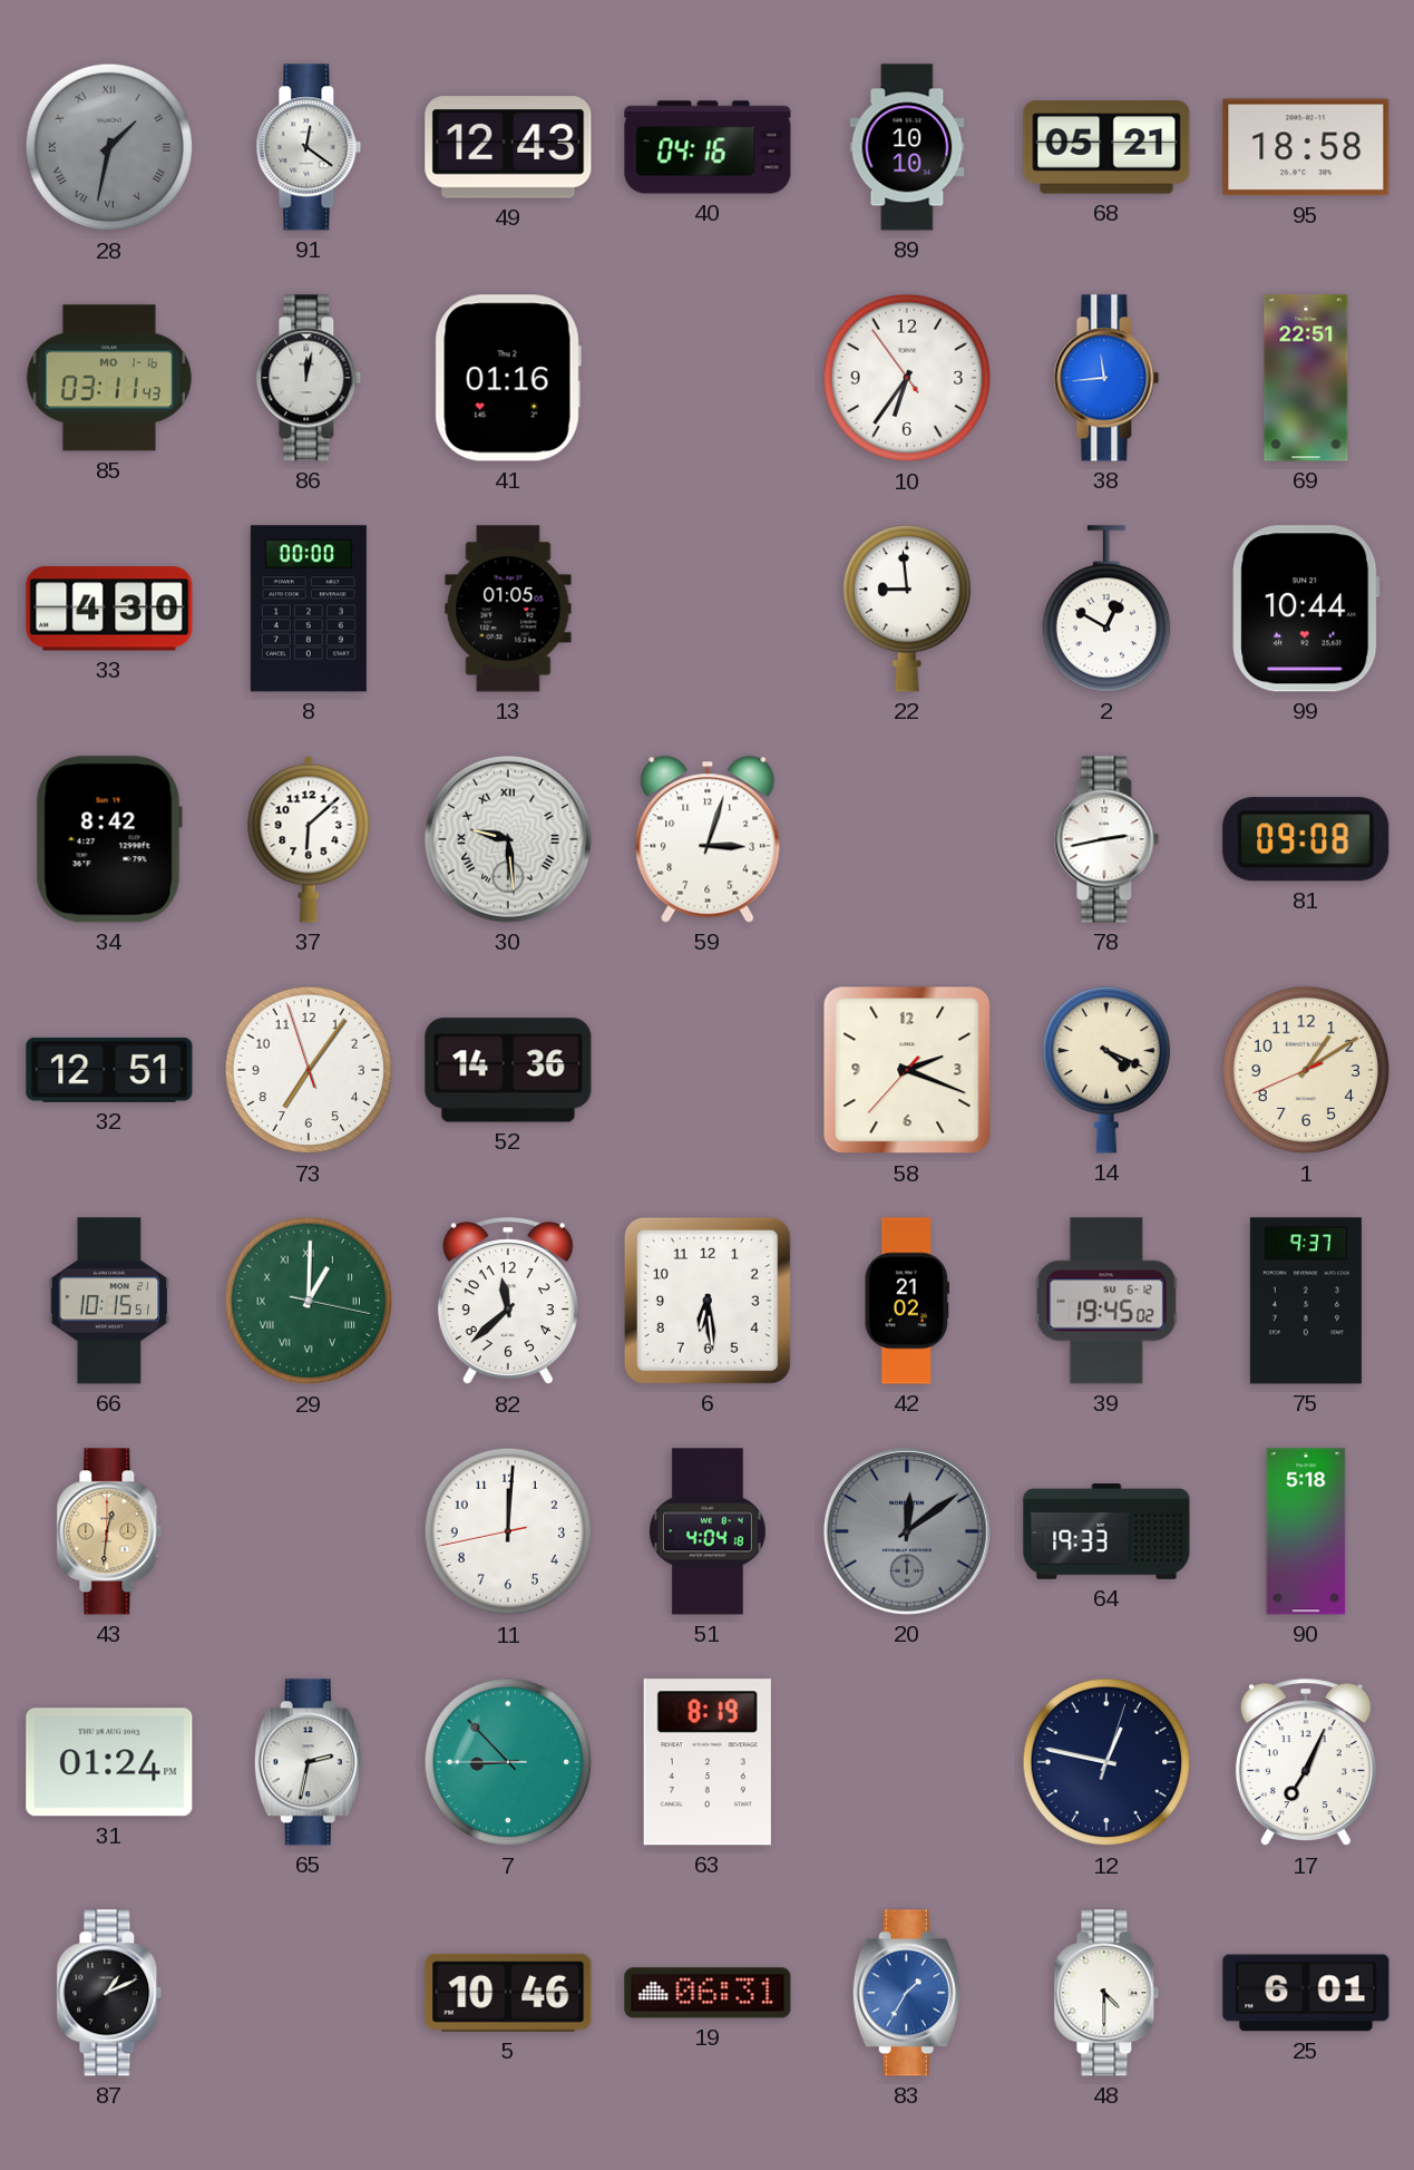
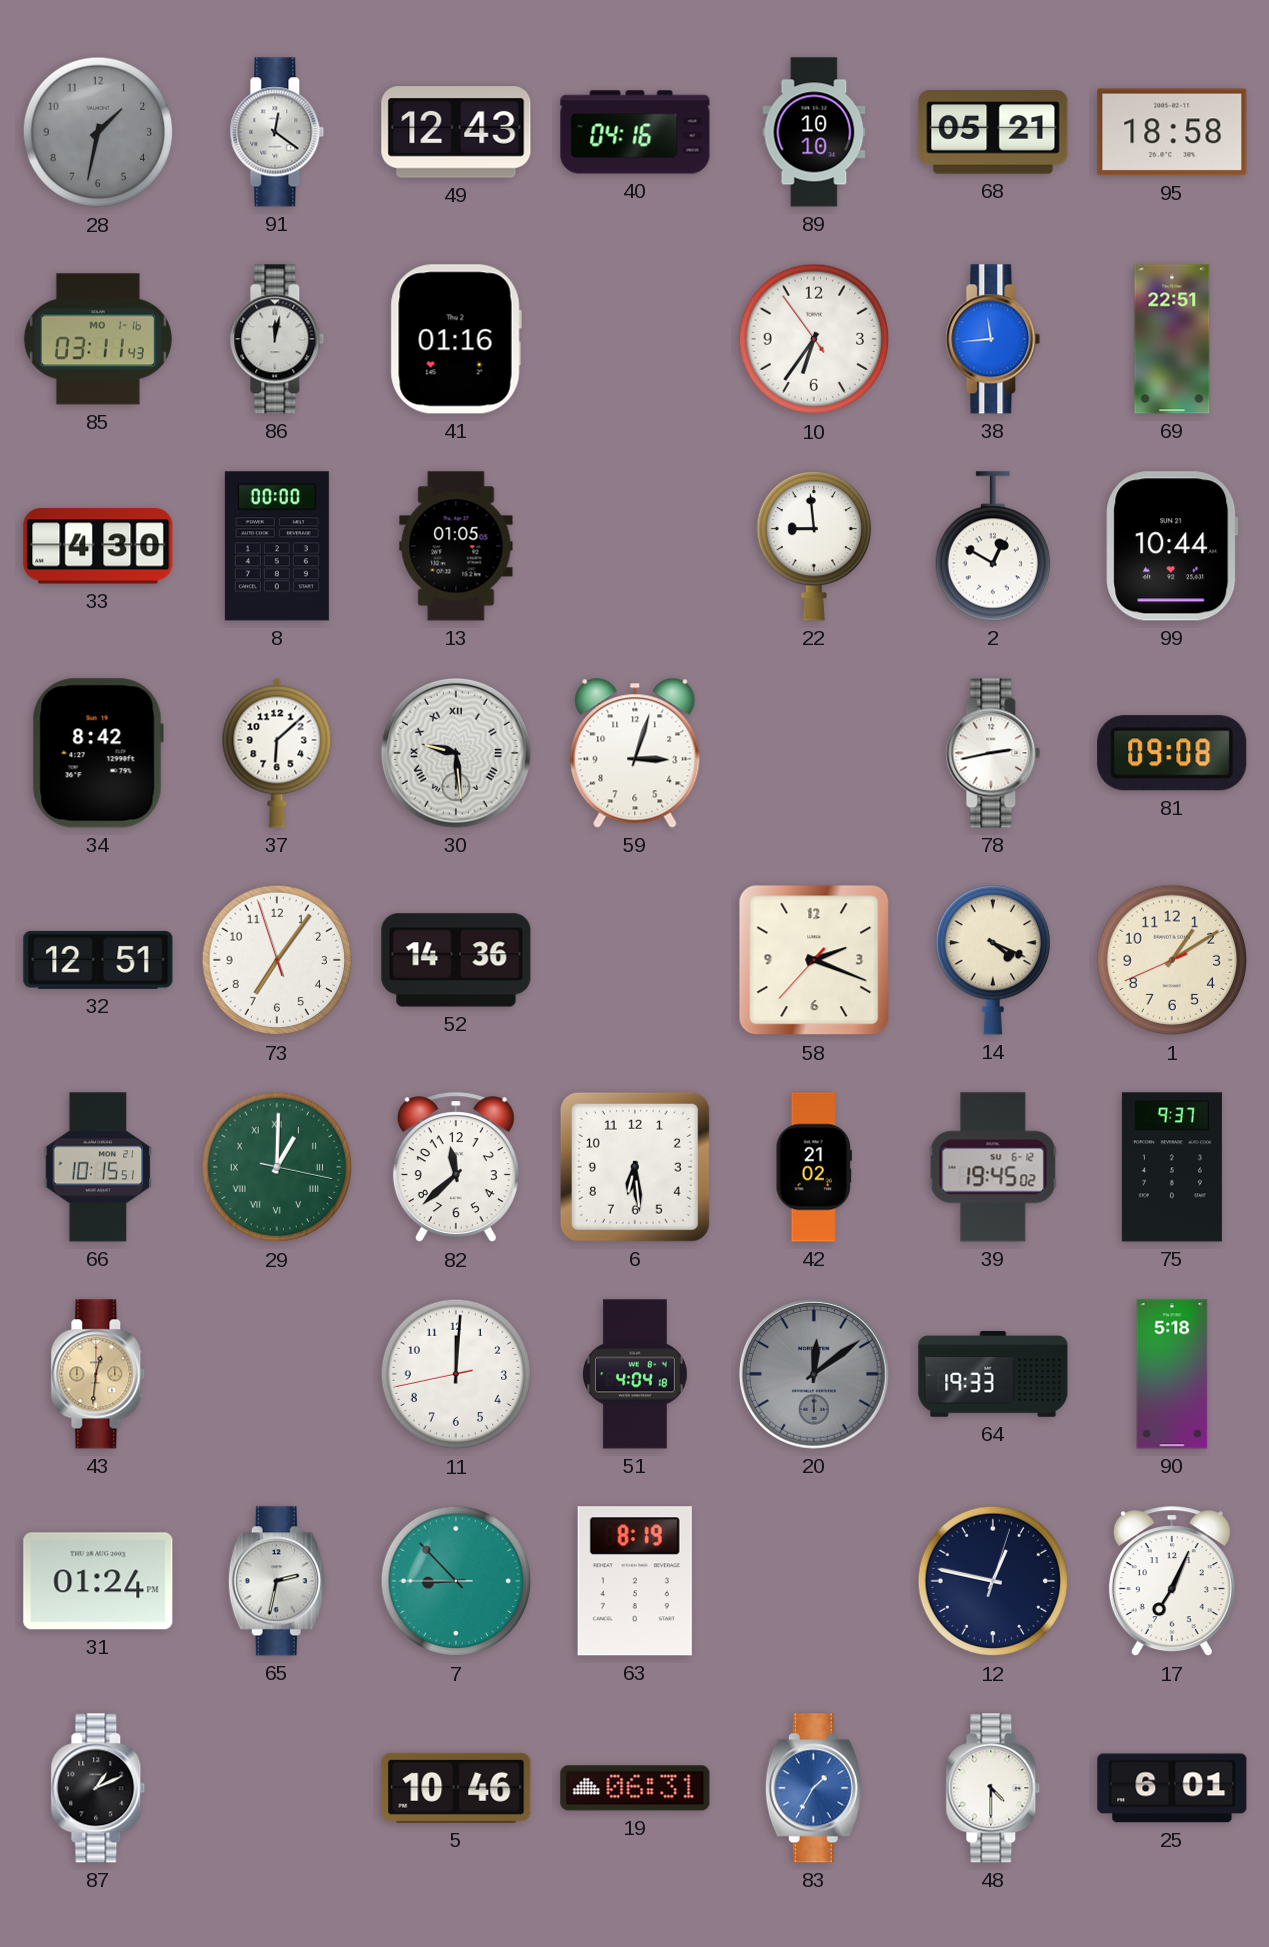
28 numerals: Roman -> Arabic
